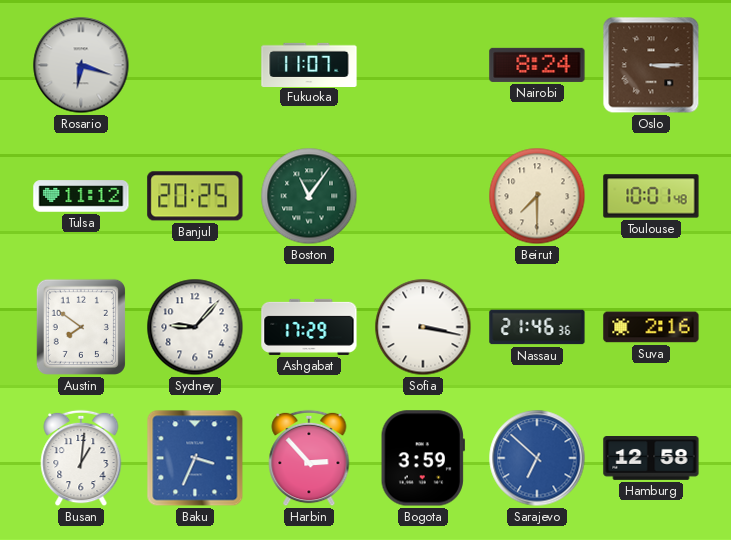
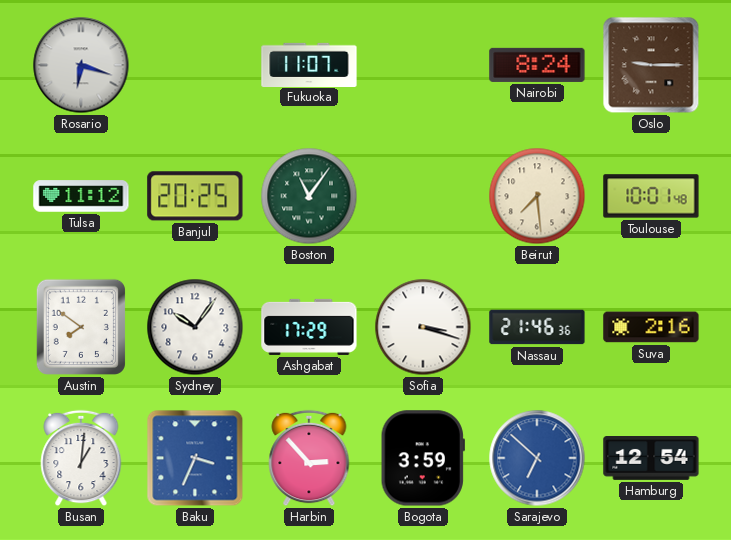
Oslo: 3:15 -> 9:15
Beirut: 7:30 -> 7:29
Sydney: 9:07 -> 10:06
Sofia: 3:17 -> 3:18
Hamburg: 12:58 -> 12:54
